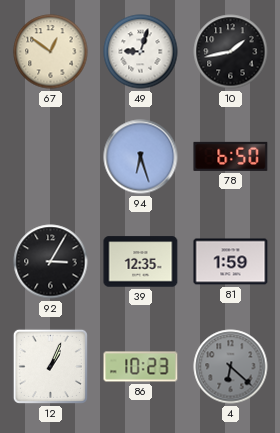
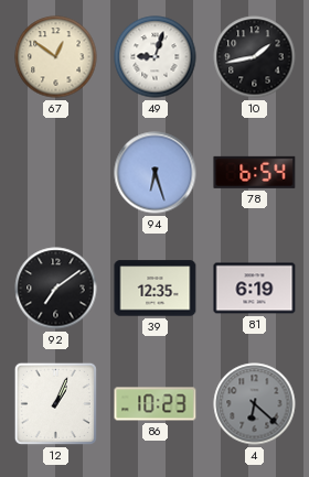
78: 6:50 -> 6:54
92: 3:05 -> 7:09
81: 1:59 -> 6:19
